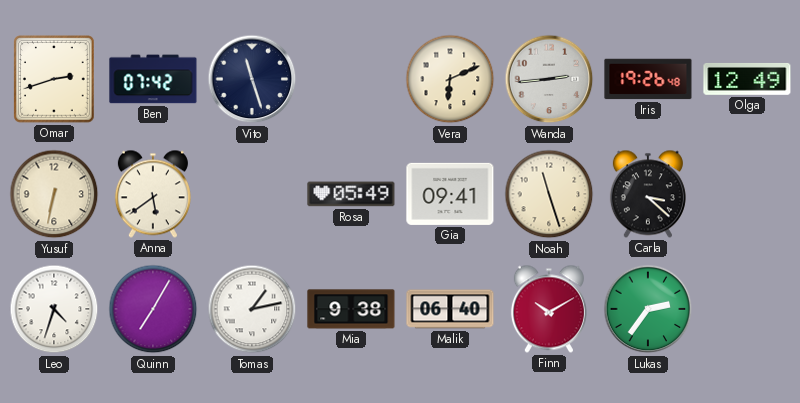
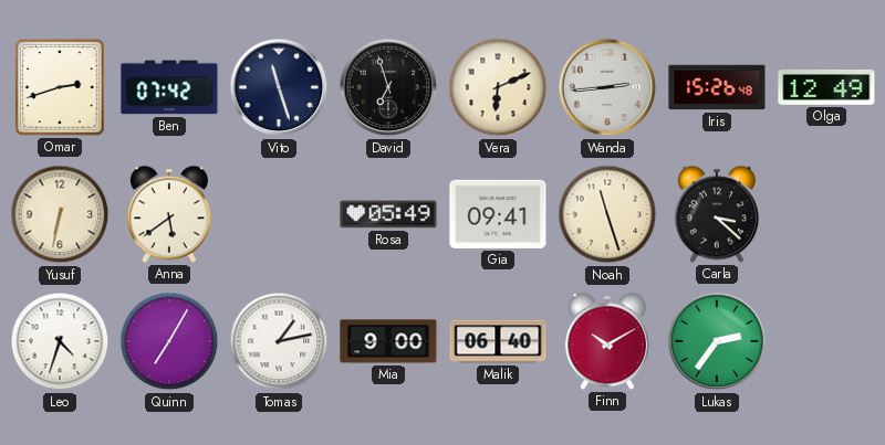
David: none -> 6:57
Iris: 19:26 -> 15:26
Mia: 9:38 -> 9:00
